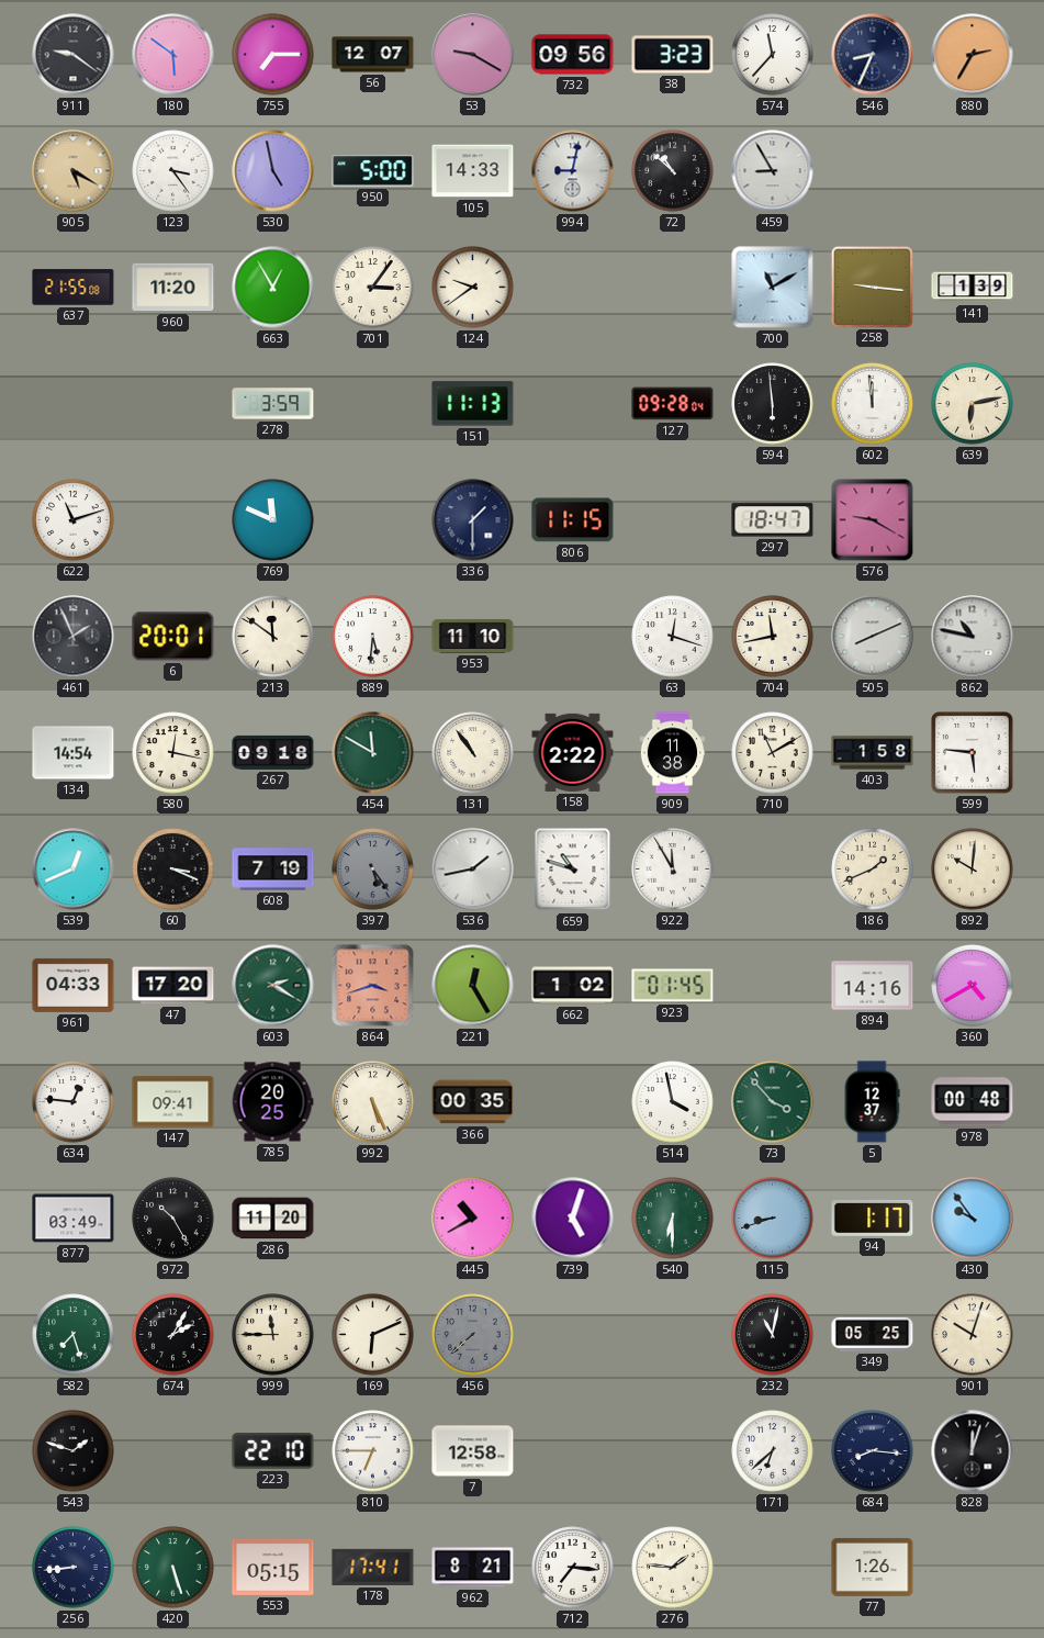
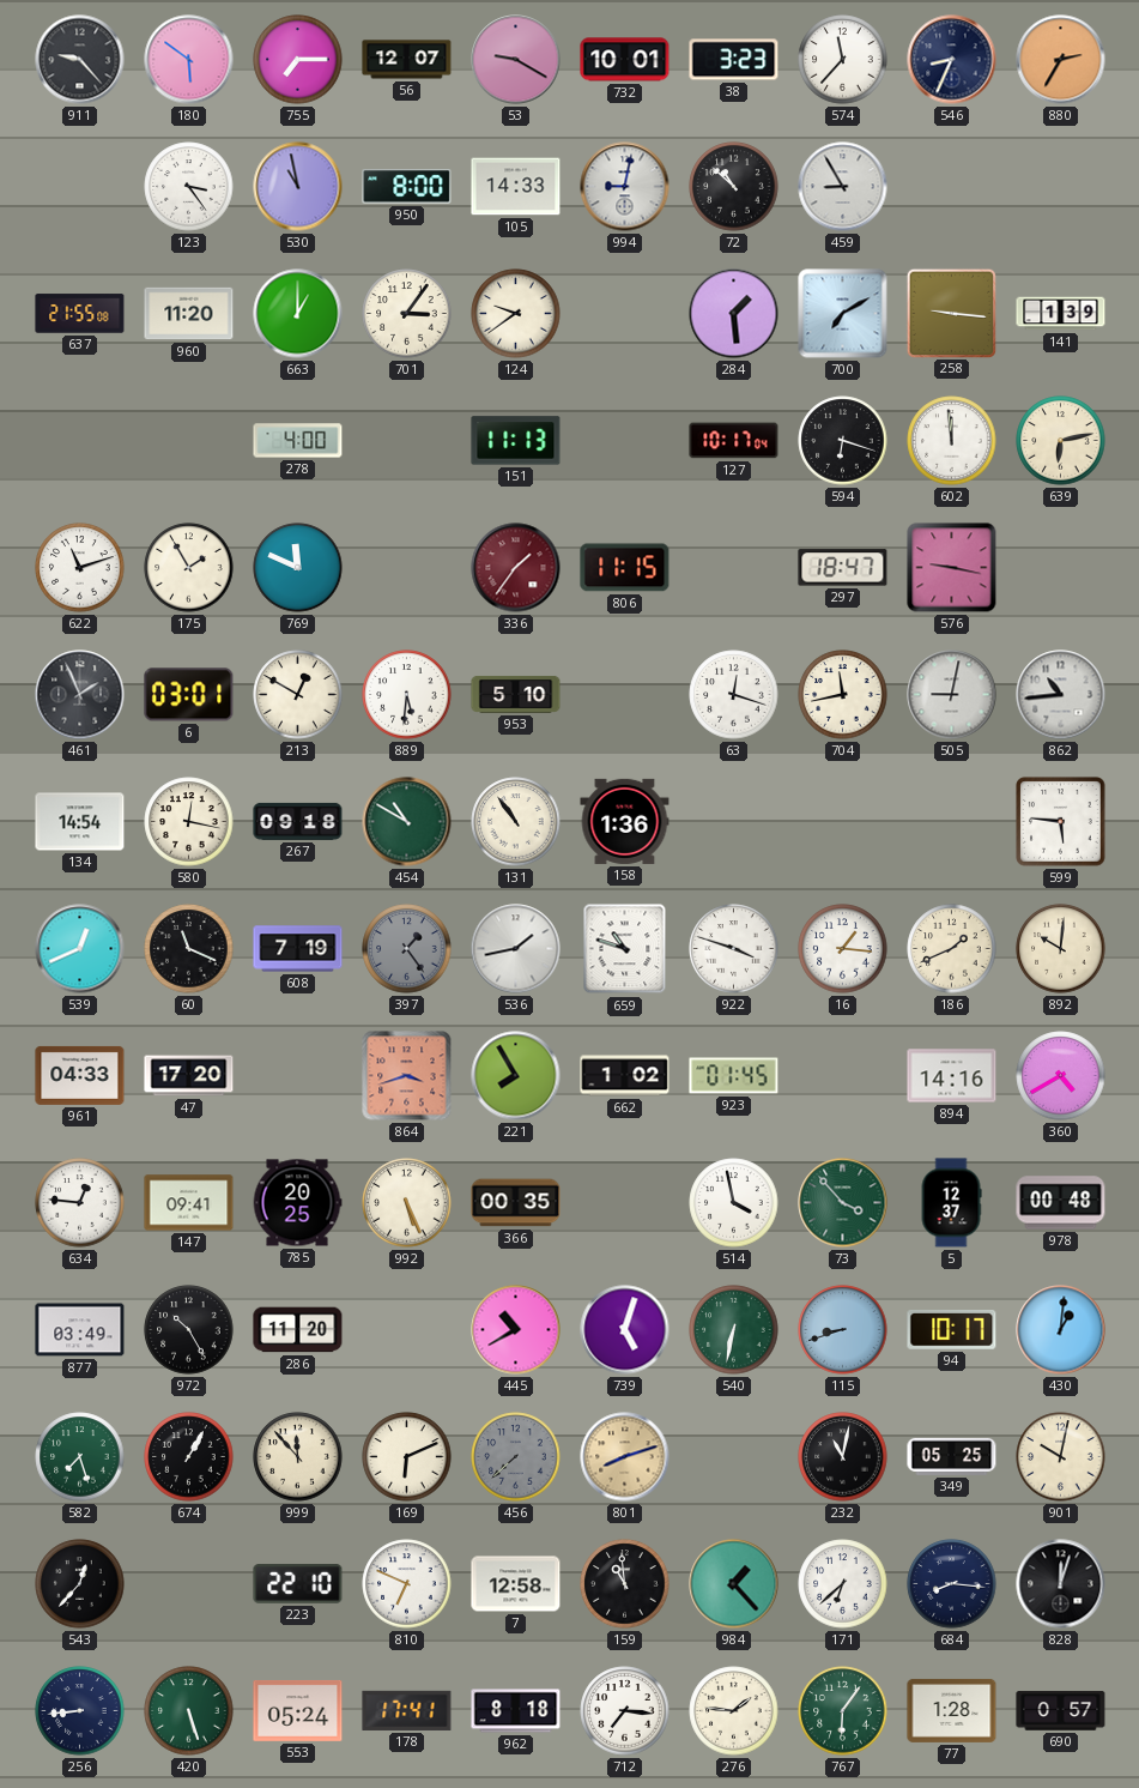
911: 9:21 -> 9:23
732: 09:56 -> 10:01
905: 5:20 -> none
530: 4:58 -> 10:58
950: 5:00 -> 8:00
663: 12:55 -> 1:00
284: none -> 1:29
700: 11:10 -> 7:10
278: 3:59 -> 4:00
127: 09:28 -> 10:17
594: 5:59 -> 6:18
175: none -> 1:55
336: 1:30 -> 1:36
336 dial: navy -> burgundy
576: 9:20 -> 9:17
6: 20:01 -> 03:01
213: 11:51 -> 12:50
953: 11:10 -> 5:10
505: 8:11 -> 9:02
862: 10:47 -> 10:44
454: 11:50 -> 10:50
158: 2:22 -> 1:36
909: 11:38 -> none
710: 11:10 -> none
403: 1:58 -> none
60: 3:19 -> 11:19
397: 5:24 -> 1:24
922: 11:55 -> 3:48
16: none -> 1:16
603: 2:20 -> none
221: 12:25 -> 7:55
540: 6:30 -> 6:32
94: 1:17 -> 10:17
430: 9:54 -> 1:01
674: 2:05 -> 1:05
999: 11:45 -> 11:53
801: none -> 8:12
901: 10:03 -> 10:02
543: 1:48 -> 12:37
810: 6:45 -> 6:49
159: none -> 10:59
984: none -> 1:23
553: 05:15 -> 05:24
962: 8:21 -> 8:18
767: none -> 6:06
77: 1:26 -> 1:28
690: none -> 0:57
